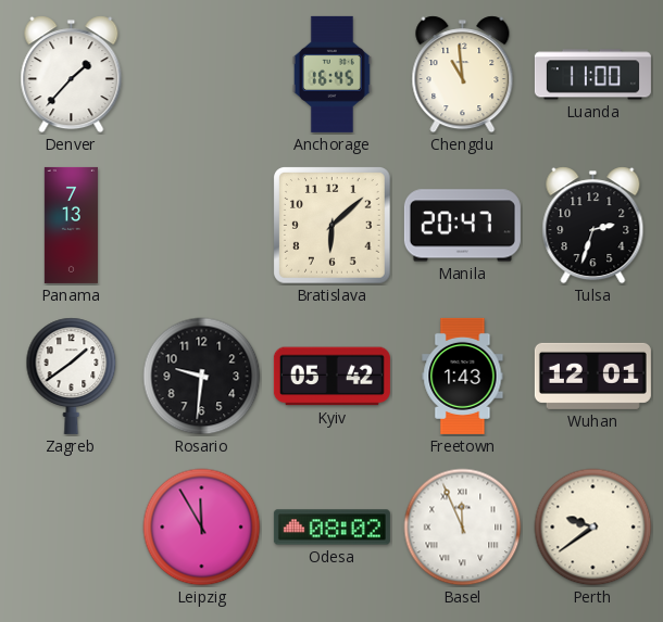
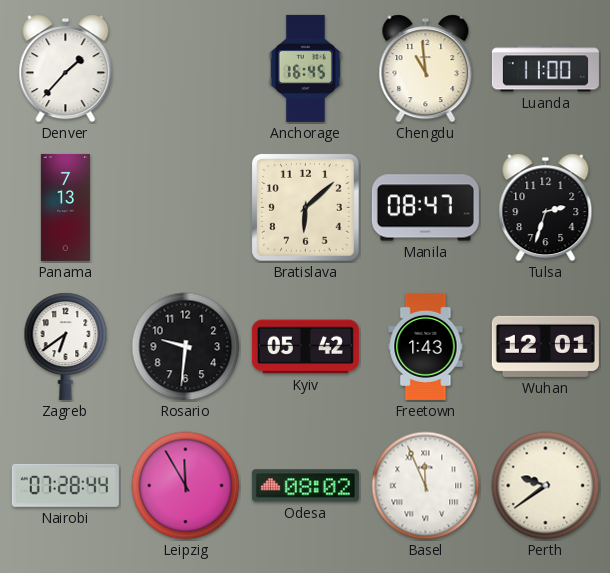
Manila: 20:47 -> 08:47
Zagreb: 1:39 -> 6:39
Nairobi: none -> 07:28
